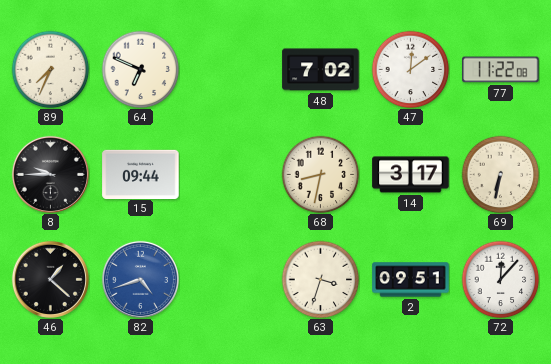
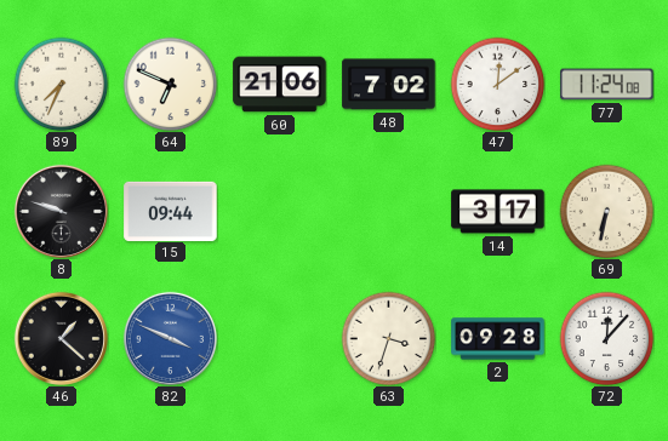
60: none -> 21:06
77: 11:22 -> 11:24
8: 9:45 -> 9:48
68: 8:32 -> none
82: 4:42 -> 3:49
2: 09:51 -> 09:28
